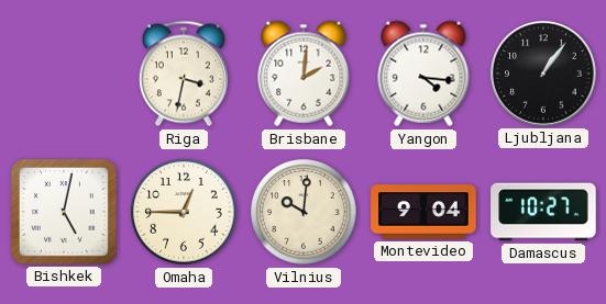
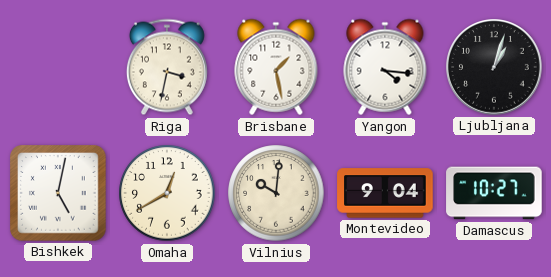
Brisbane: 2:01 -> 1:28
Ljubljana: 1:06 -> 1:03
Omaha: 12:45 -> 12:40
